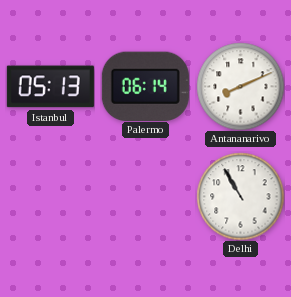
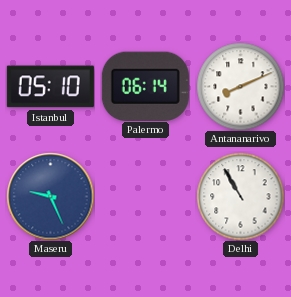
Istanbul: 05:13 -> 05:10
Maseru: none -> 9:26
